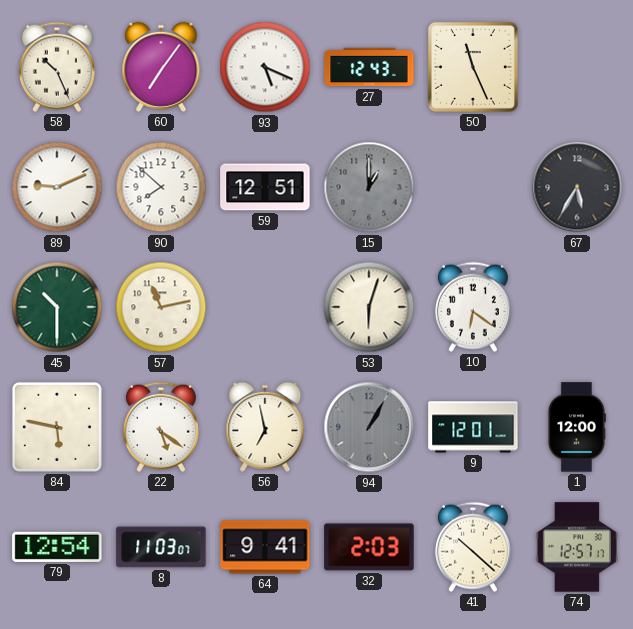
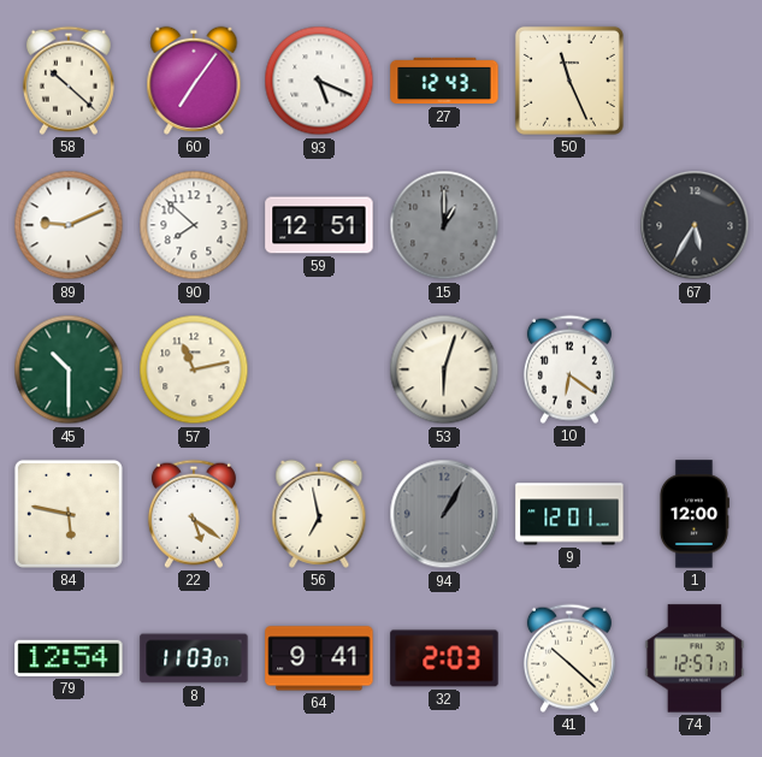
58: 10:26 -> 10:22
